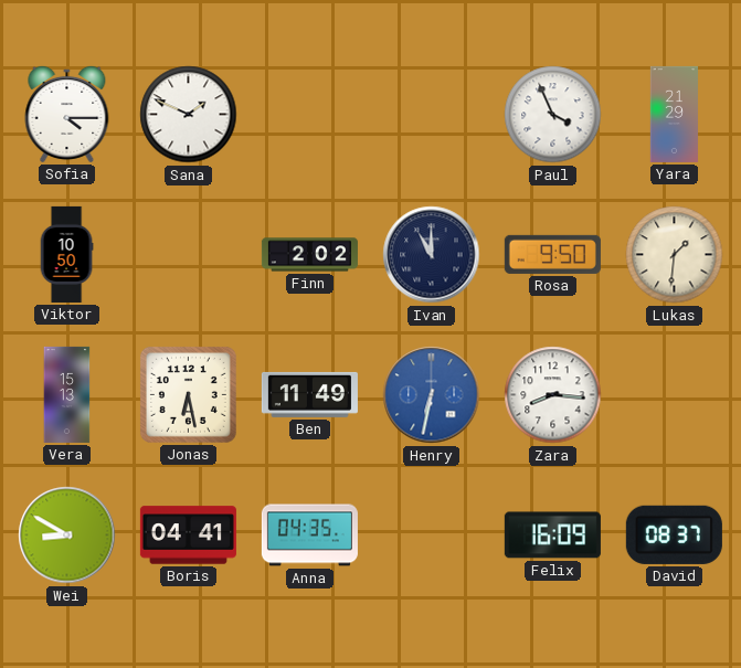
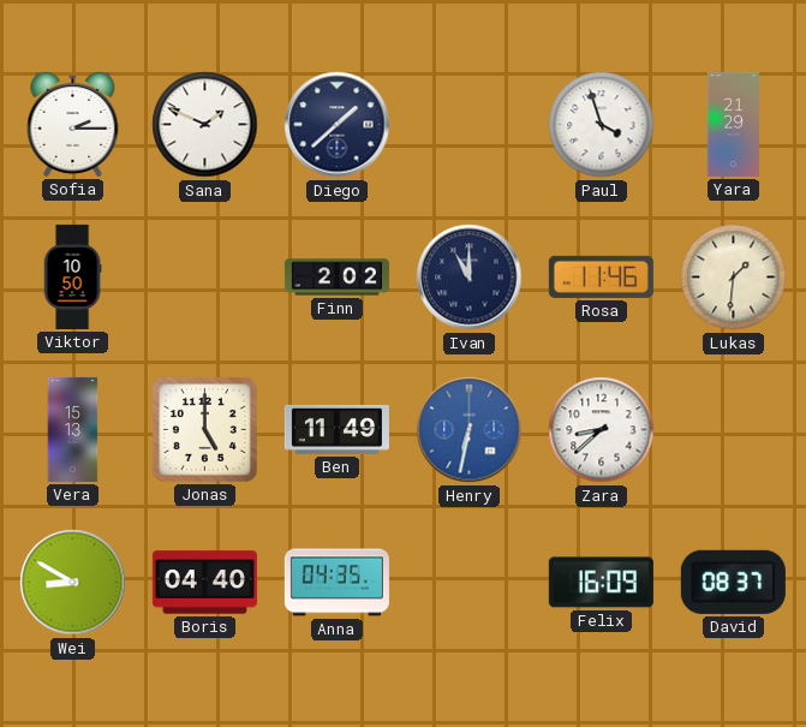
Sofia: 4:15 -> 2:15
Diego: none -> 1:38
Paul: 3:56 -> 3:57
Rosa: 9:50 -> 11:46
Jonas: 6:28 -> 5:00
Zara: 8:16 -> 8:38
Boris: 04:41 -> 04:40
